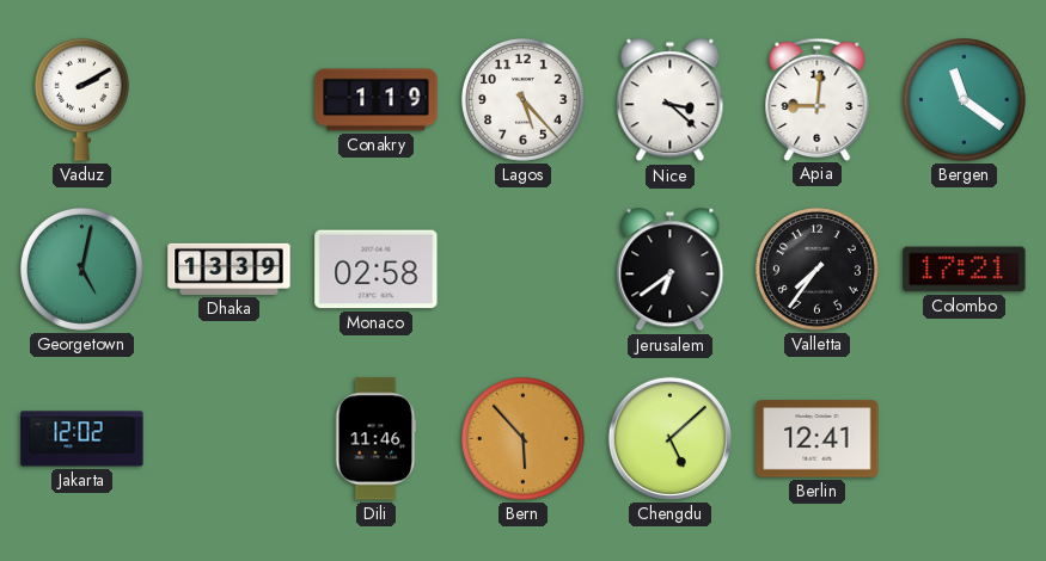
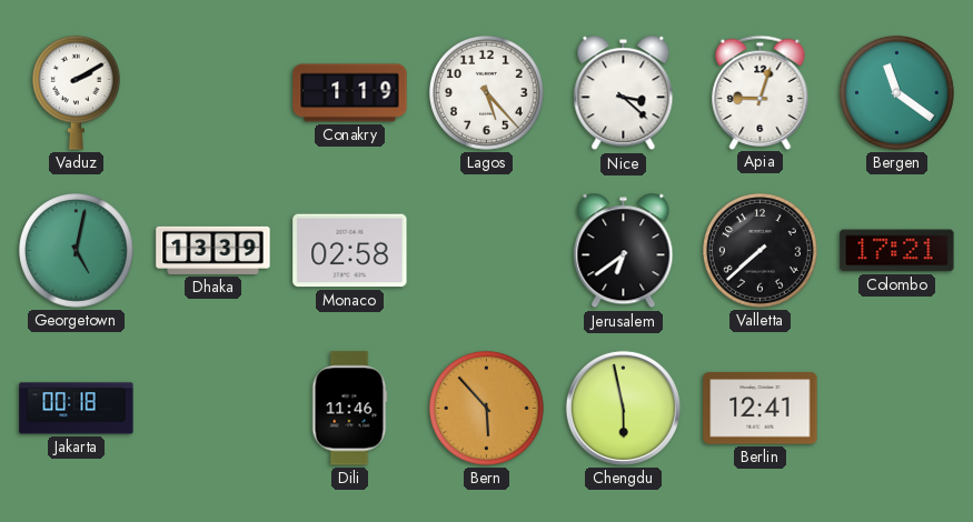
Apia: 9:01 -> 9:03
Valletta: 7:36 -> 7:38
Jakarta: 12:02 -> 00:18
Chengdu: 5:08 -> 5:58
